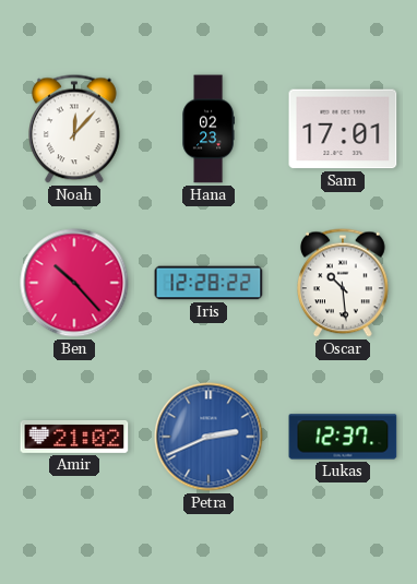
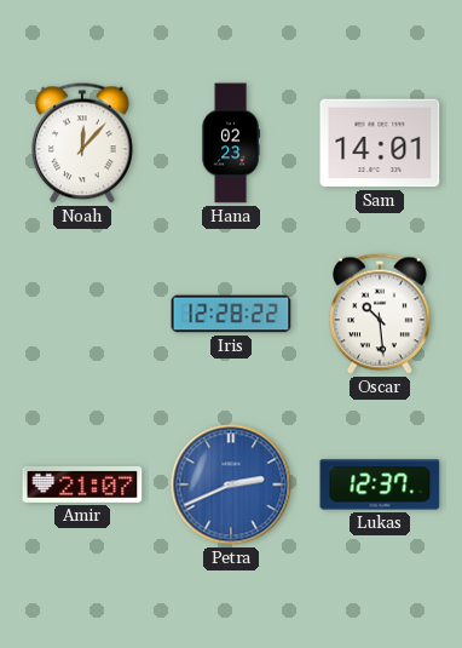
Sam: 17:01 -> 14:01
Ben: 10:23 -> none
Amir: 21:02 -> 21:07
